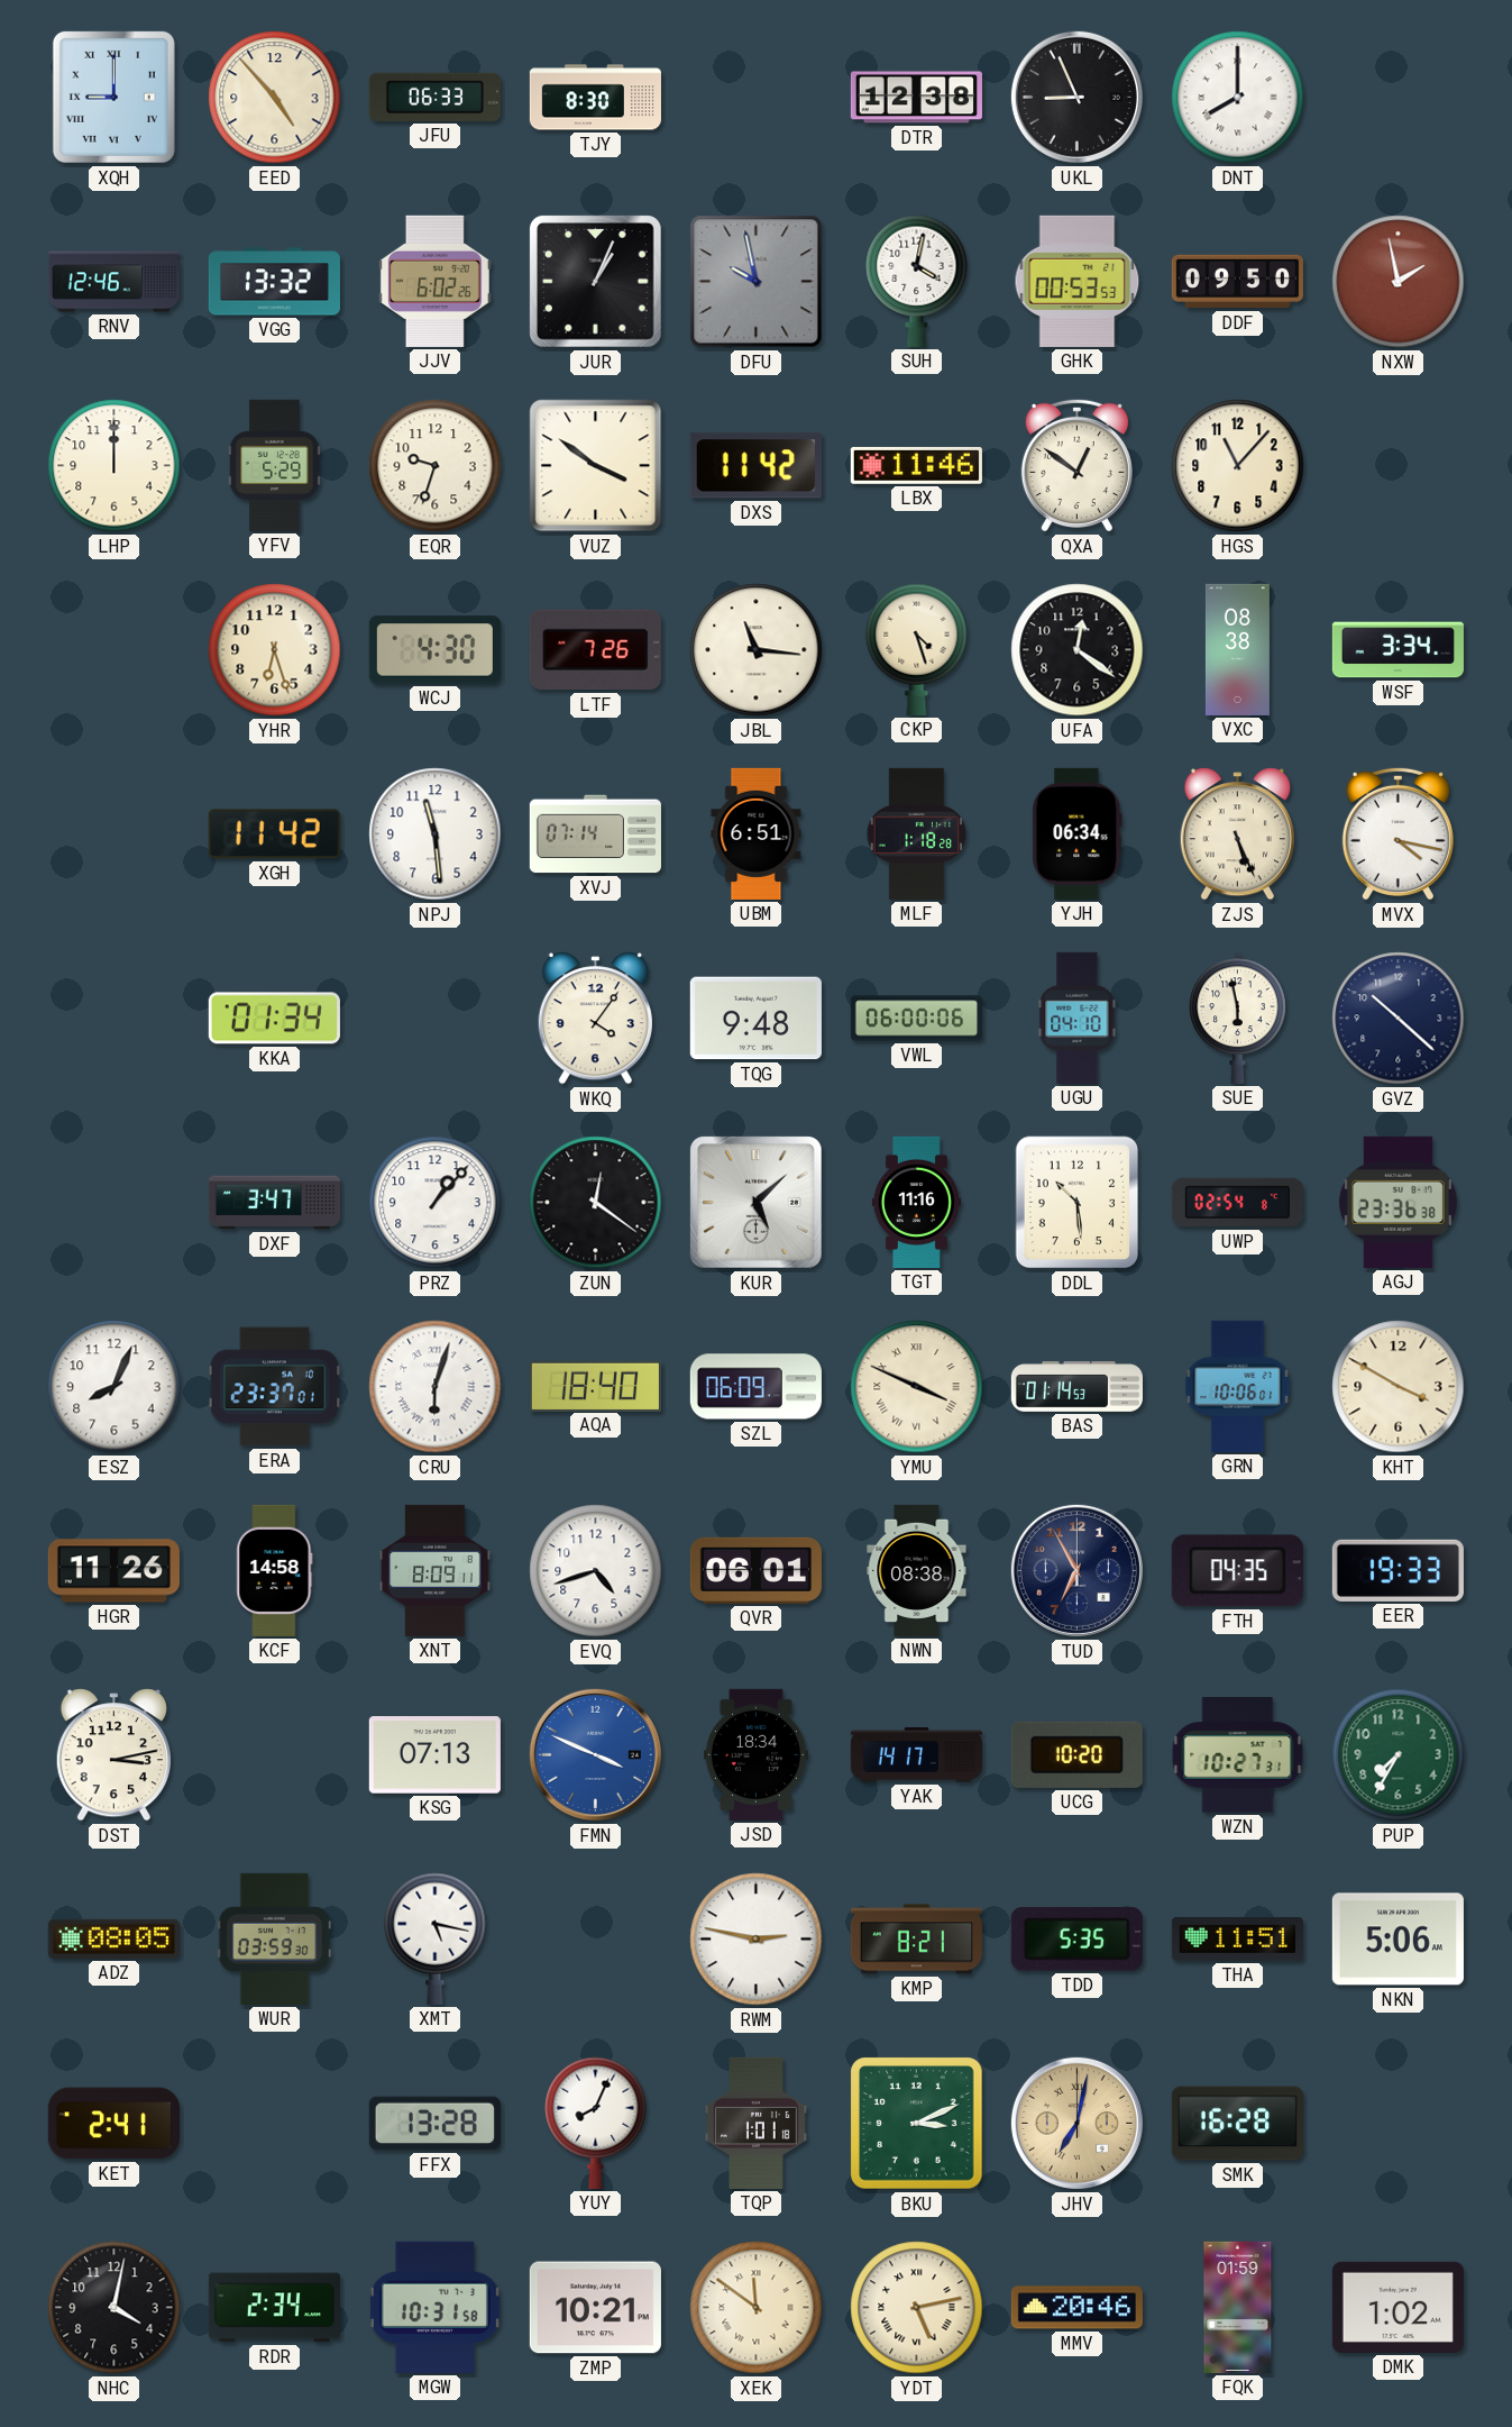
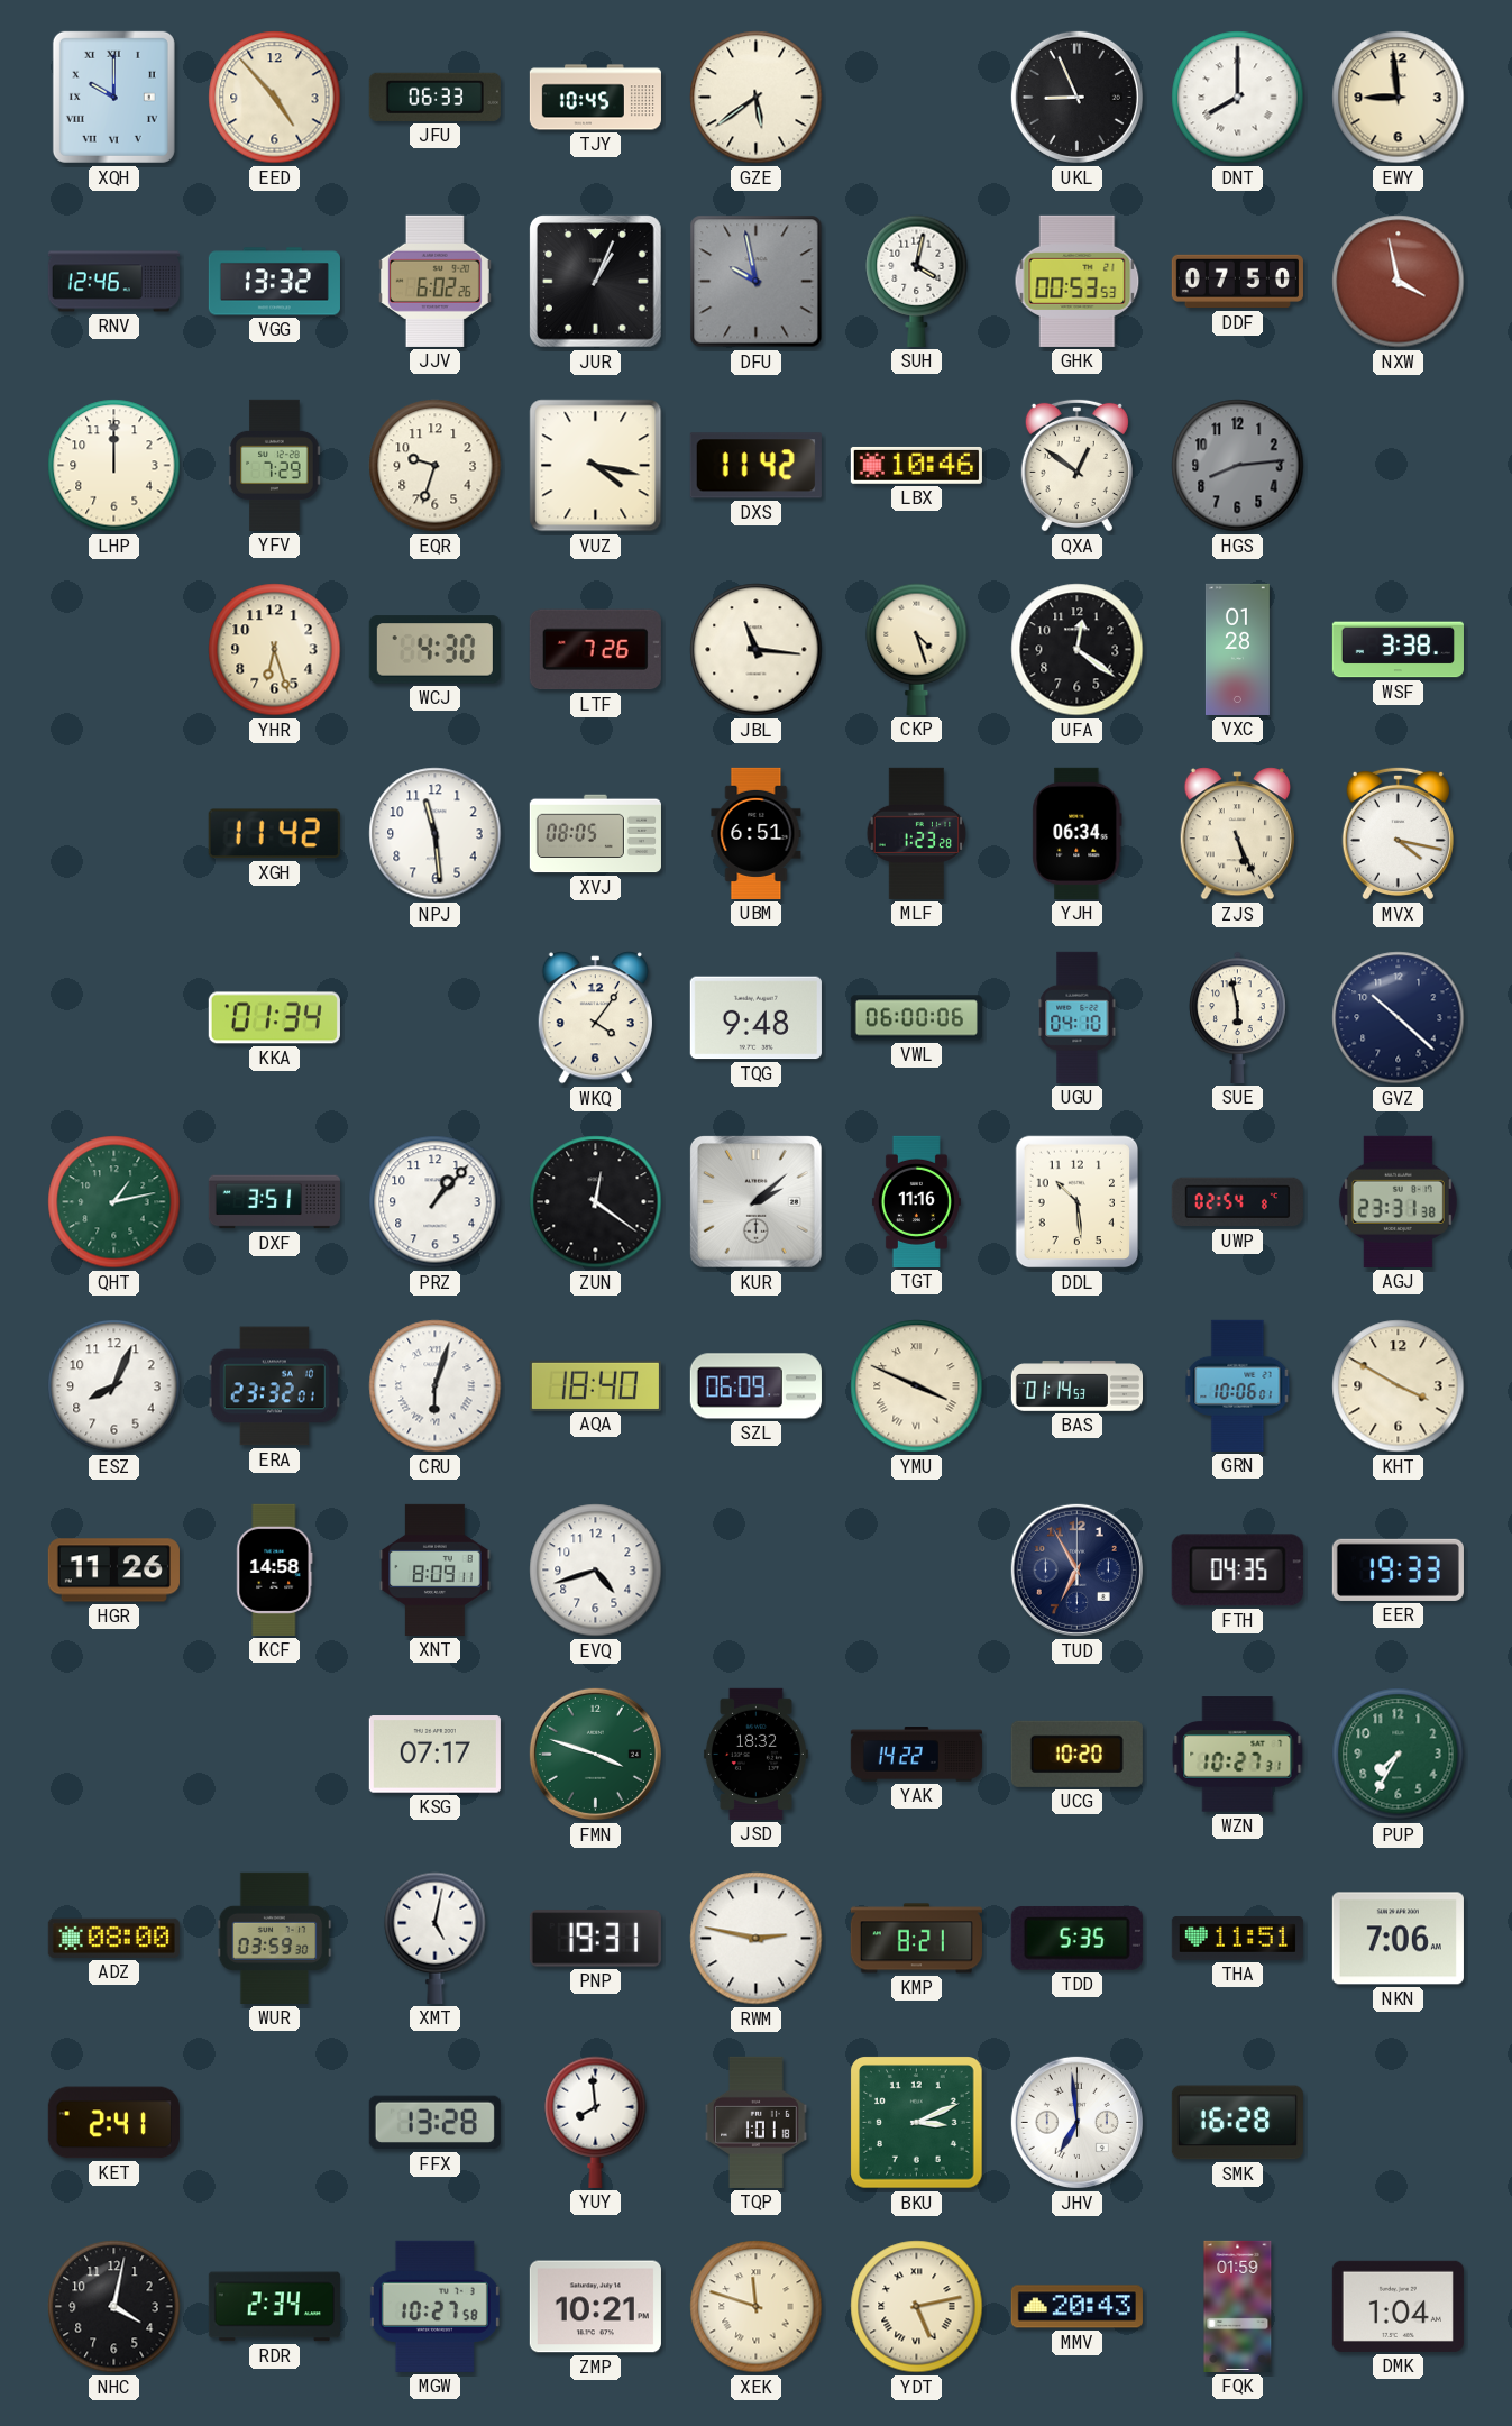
XQH: 9:00 -> 10:00
TJY: 8:30 -> 10:45
GZE: none -> 5:39
DTR: 12:38 -> none
EWY: none -> 8:59
DDF: 09:50 -> 07:50
NXW: 1:58 -> 3:58
YFV: 5:29 -> 7:29
VUZ: 3:51 -> 4:17
LBX: 11:46 -> 10:46
HGS: 11:07 -> 8:14
HGS dial: cream -> grey
VXC: 08:38 -> 01:28
WSF: 3:34 -> 3:38
XVJ: 07:14 -> 08:05
MLF: 1:18 -> 1:23
QHT: none -> 1:13
DXF: 3:47 -> 3:51
KUR: 5:08 -> 2:08
AGJ: 23:36 -> 23:31
ERA: 23:37 -> 23:32
QVR: 06:01 -> none
NWN: 08:38 -> none
DST: 3:13 -> none
KSG: 07:13 -> 07:17
FMN: 3:49 -> 3:48
FMN dial: blue -> green
JSD: 18:34 -> 18:32
YAK: 14:17 -> 14:22
ADZ: 08:05 -> 08:00
XMT: 5:17 -> 5:02
PNP: none -> 19:31
NKN: 5:06 -> 7:06
YUY: 8:04 -> 7:59
JHV: 7:02 -> 6:59
JHV dial: champagne -> white
MGW: 10:31 -> 10:27
XEK: 11:51 -> 11:48
MMV: 20:46 -> 20:43
DMK: 1:02 -> 1:04
